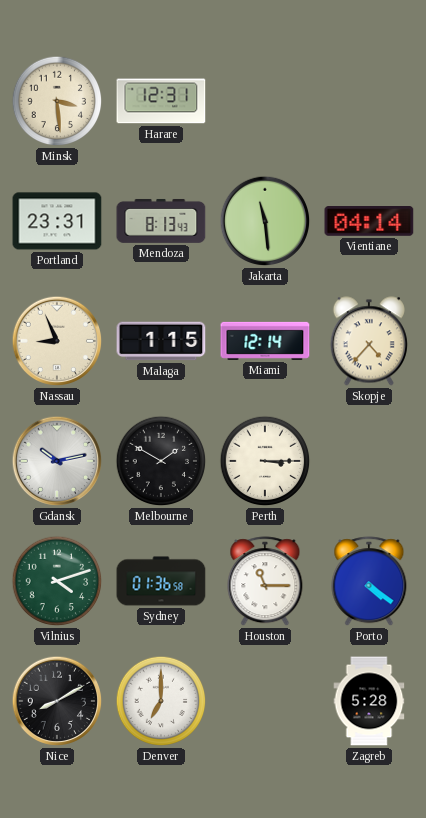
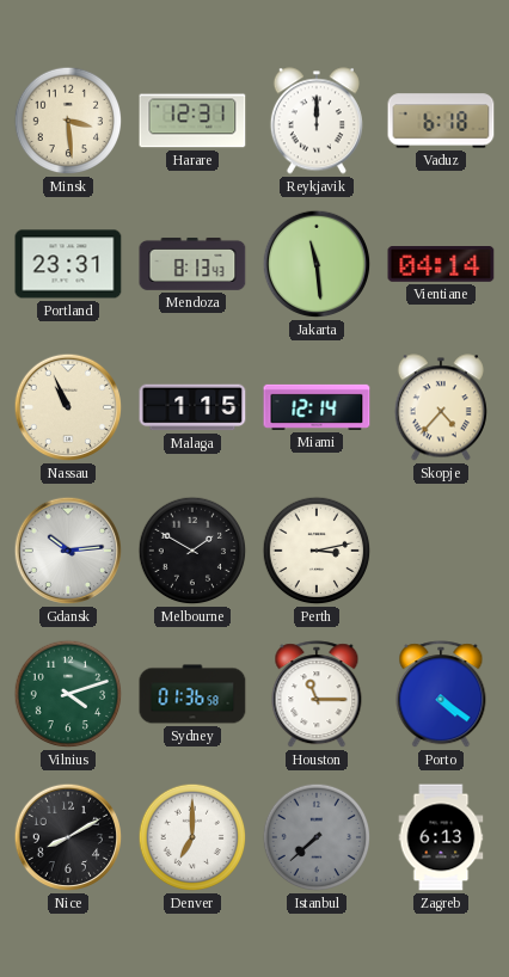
Reykjavik: none -> 12:00
Vaduz: none -> 6:18
Nassau: 8:56 -> 10:56
Gdansk: 10:13 -> 10:14
Perth: 3:15 -> 3:13
Istanbul: none -> 7:38
Zagreb: 5:28 -> 6:13
